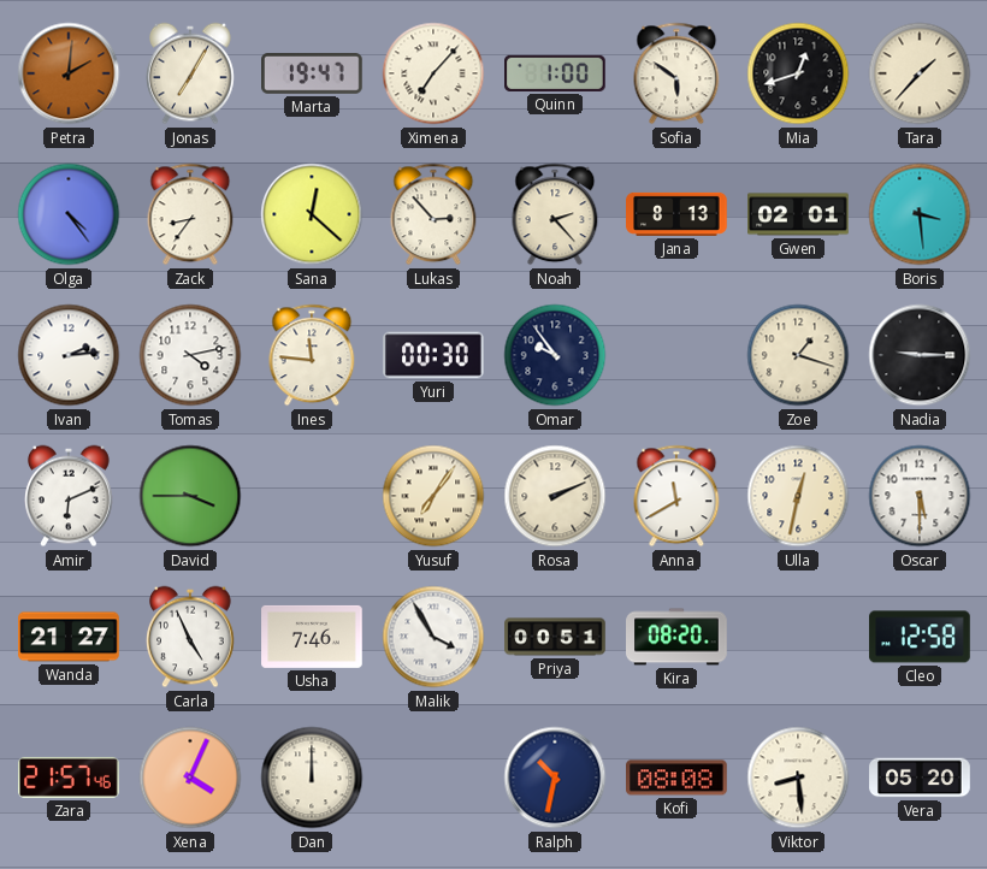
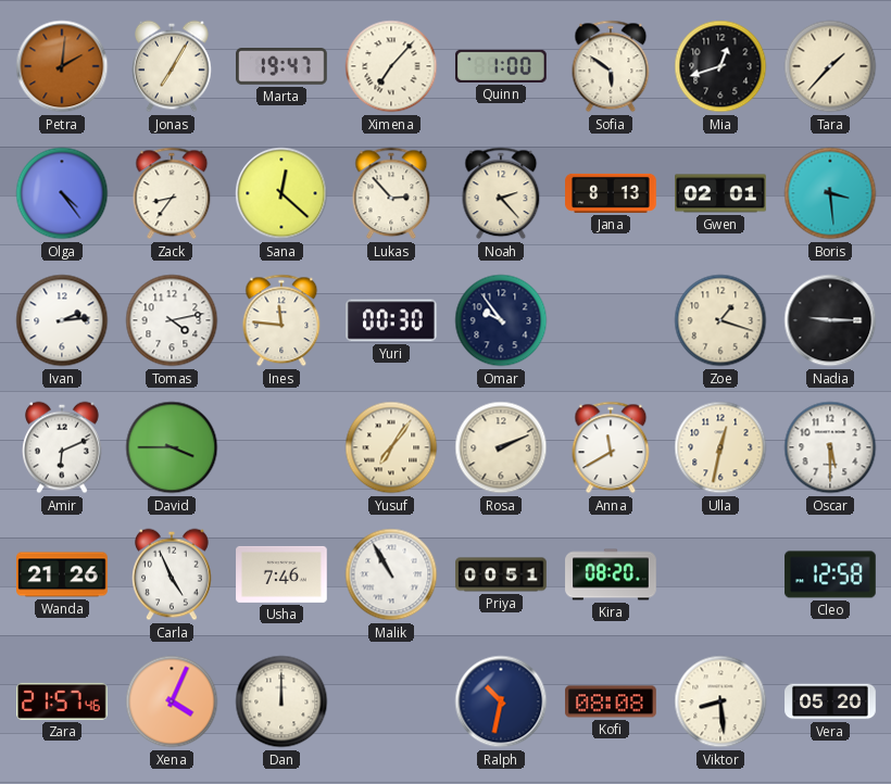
Wanda: 21:27 -> 21:26
Malik: 3:55 -> 10:55
